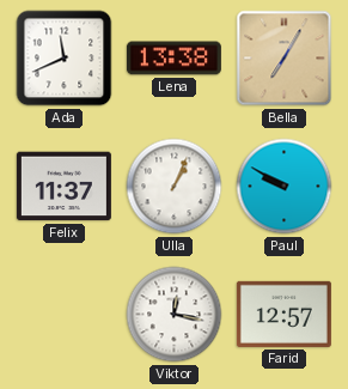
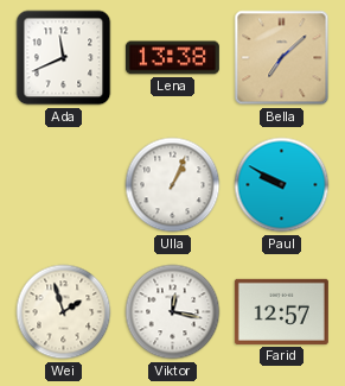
Bella: 7:05 -> 7:08
Felix: 11:37 -> none
Wei: none -> 1:57
